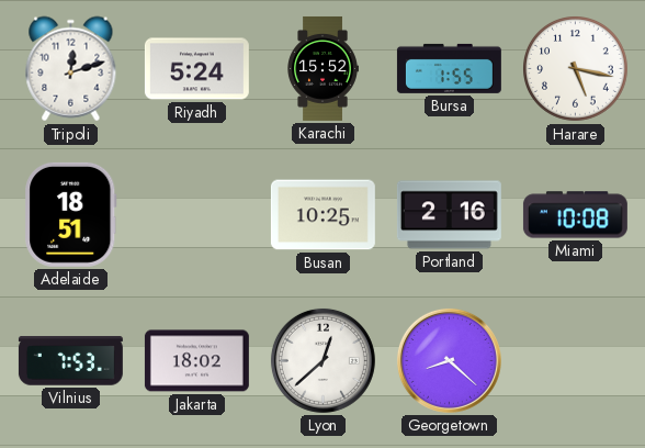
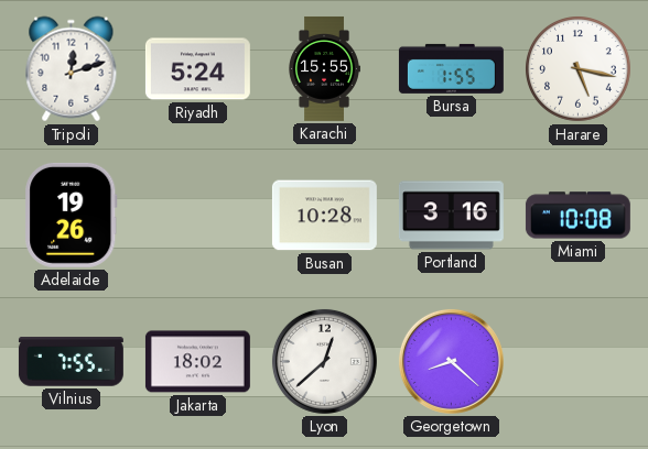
Karachi: 15:52 -> 15:55
Adelaide: 18:51 -> 19:26
Busan: 10:25 -> 10:28
Portland: 2:16 -> 3:16
Vilnius: 7:53 -> 7:55
